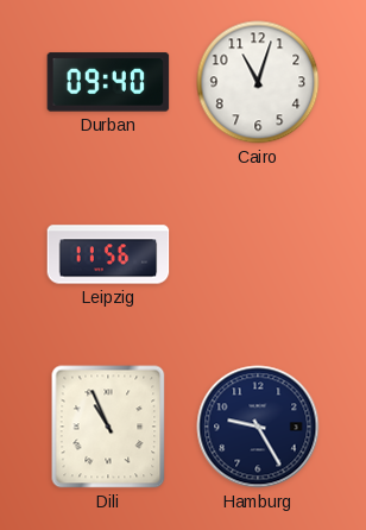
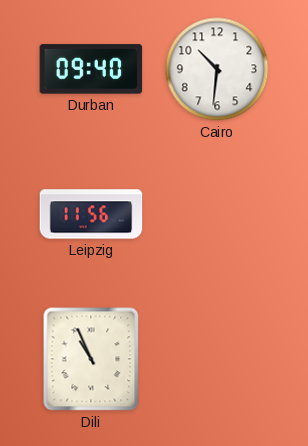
Cairo: 11:03 -> 10:31
Hamburg: 9:25 -> none
